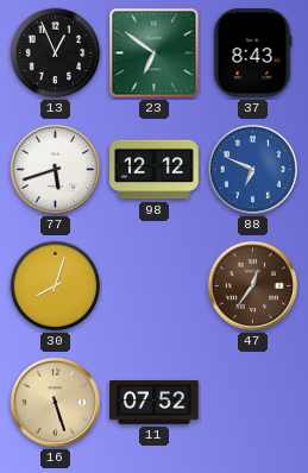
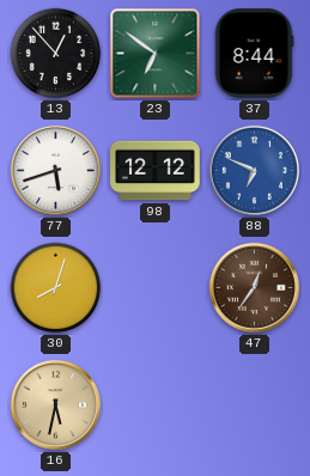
13: 12:56 -> 12:53
37: 8:43 -> 8:44
16: 5:27 -> 5:32
11: 07:52 -> none
